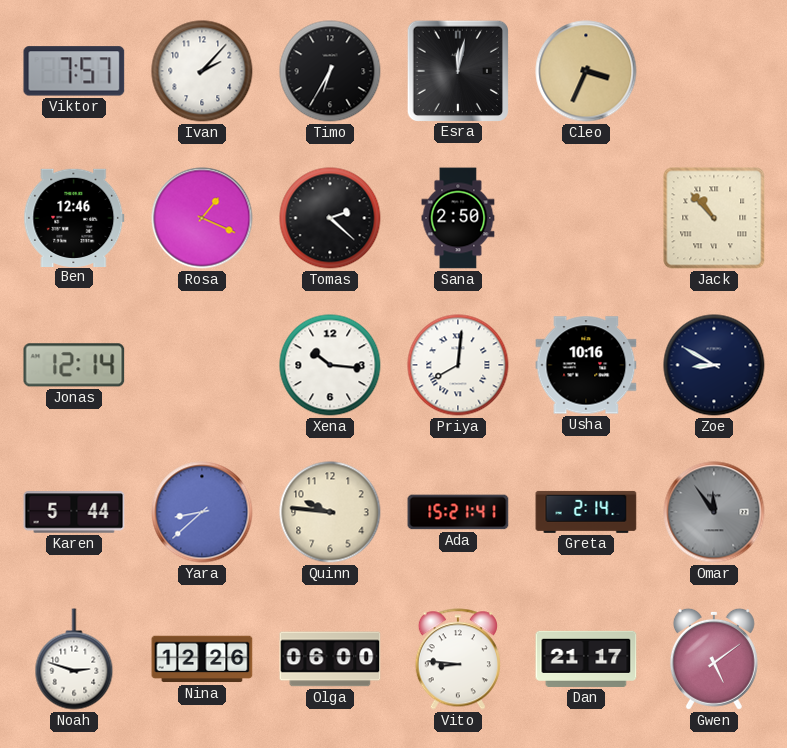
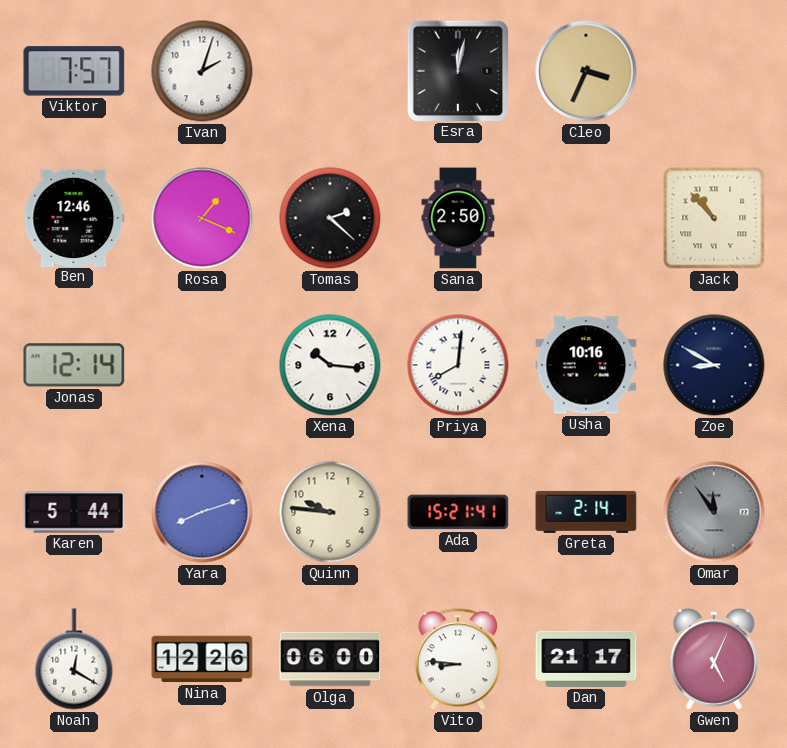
Ivan: 2:07 -> 2:03
Timo: 6:35 -> none
Yara: 8:38 -> 8:12
Noah: 2:48 -> 12:20
Gwen: 5:09 -> 5:04
